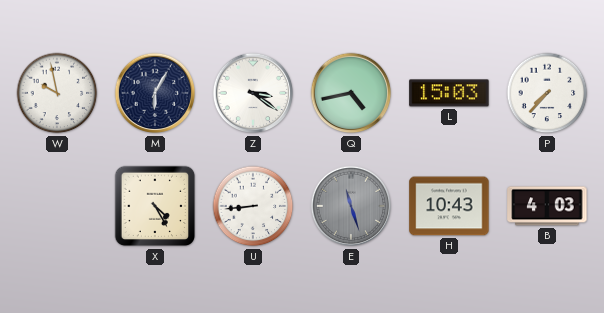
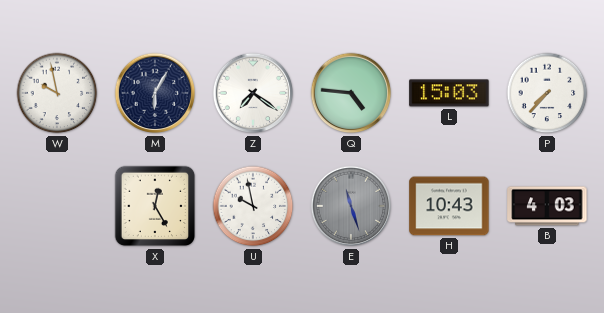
Z: 3:21 -> 7:21
Q: 4:43 -> 4:46
X: 4:25 -> 12:25
U: 8:44 -> 9:58
